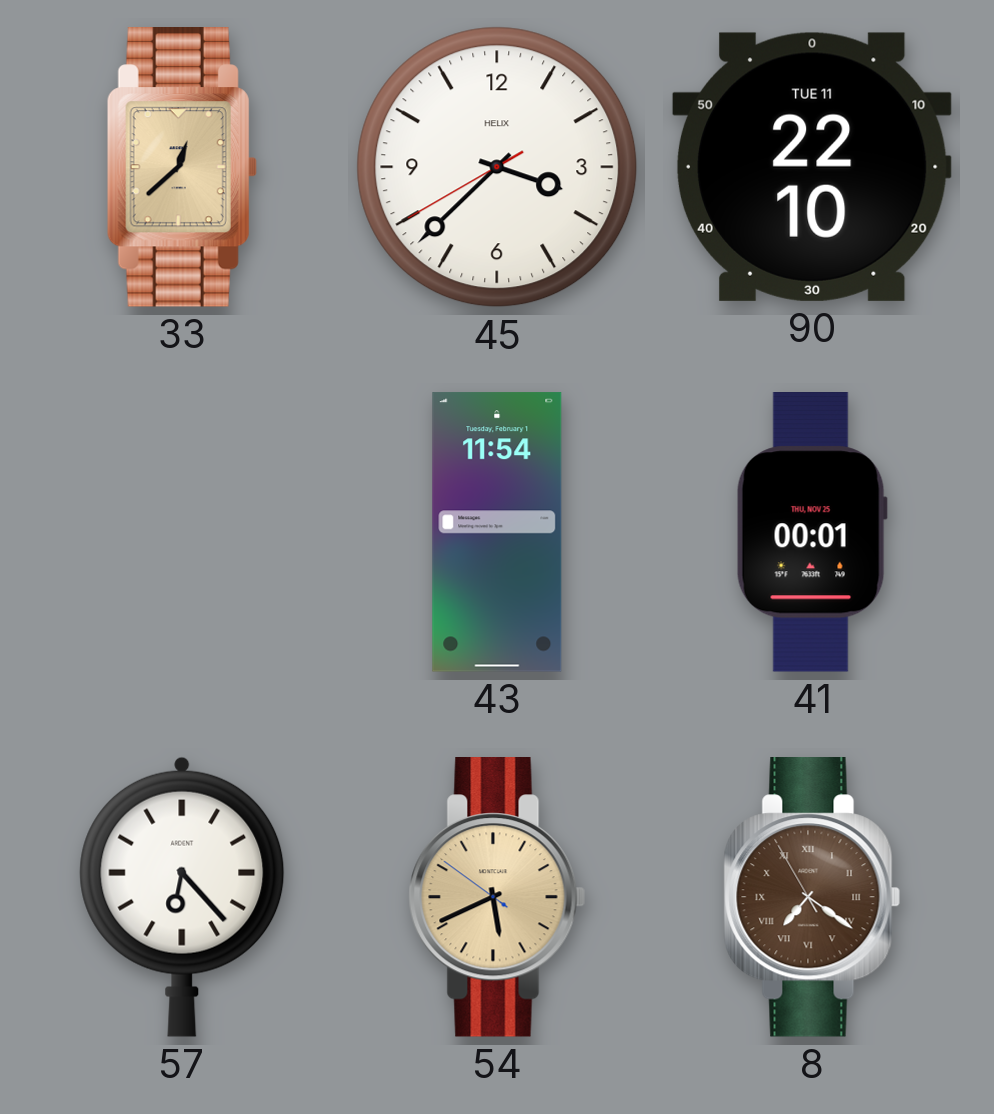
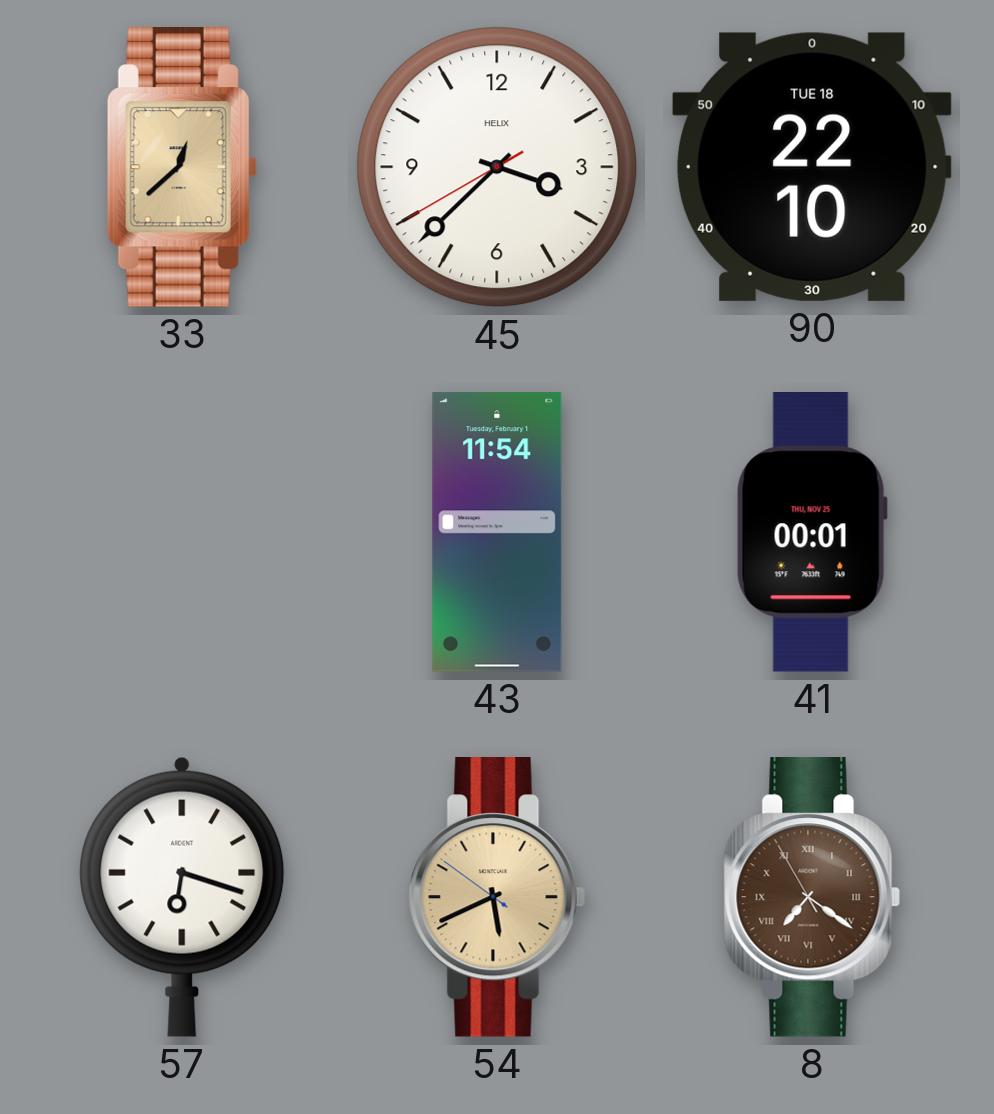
90 date: TUE 11 -> TUE 18
57: 6:23 -> 6:18
